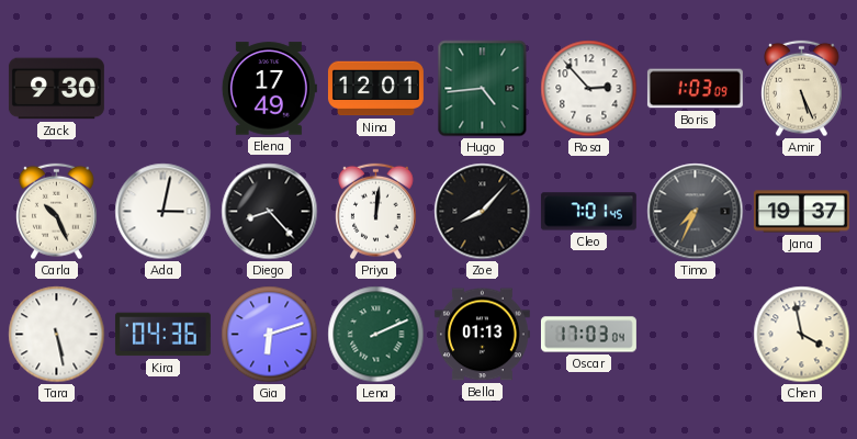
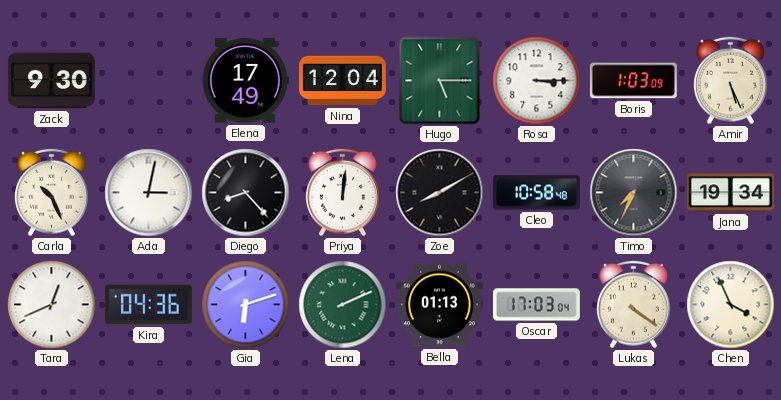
Nina: 12:01 -> 12:04
Hugo: 4:44 -> 5:15
Rosa: 2:53 -> 3:15
Zoe: 8:07 -> 8:10
Cleo: 7:01 -> 10:58
Jana: 19:37 -> 19:34
Tara: 5:28 -> 12:41
Lukas: none -> 4:21
Chen: 3:58 -> 3:56
